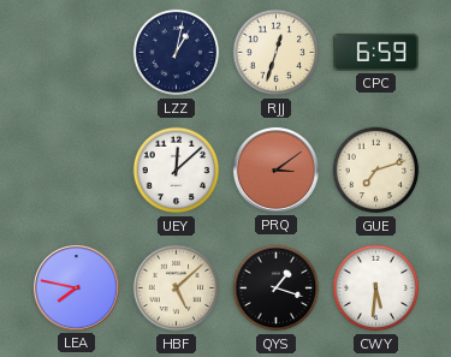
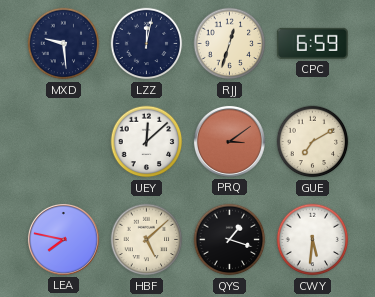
MXD: none -> 9:29
LZZ: 1:02 -> 12:02
GUE: 7:12 -> 7:10
